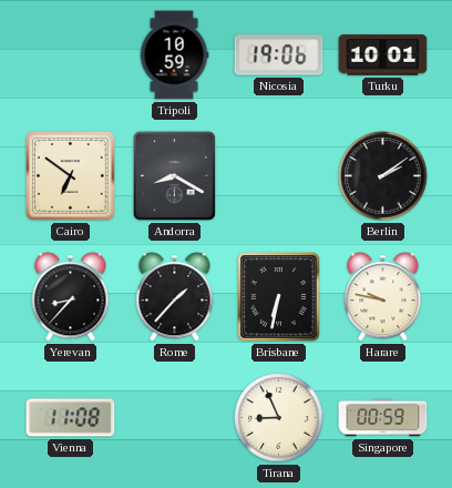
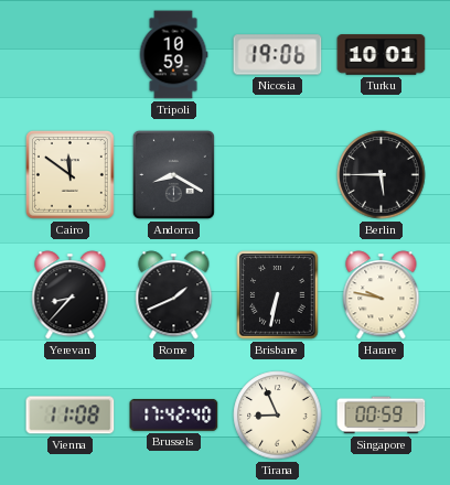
Cairo: 6:51 -> 11:51
Berlin: 2:09 -> 5:45
Rome: 1:37 -> 1:41
Brussels: none -> 17:42
